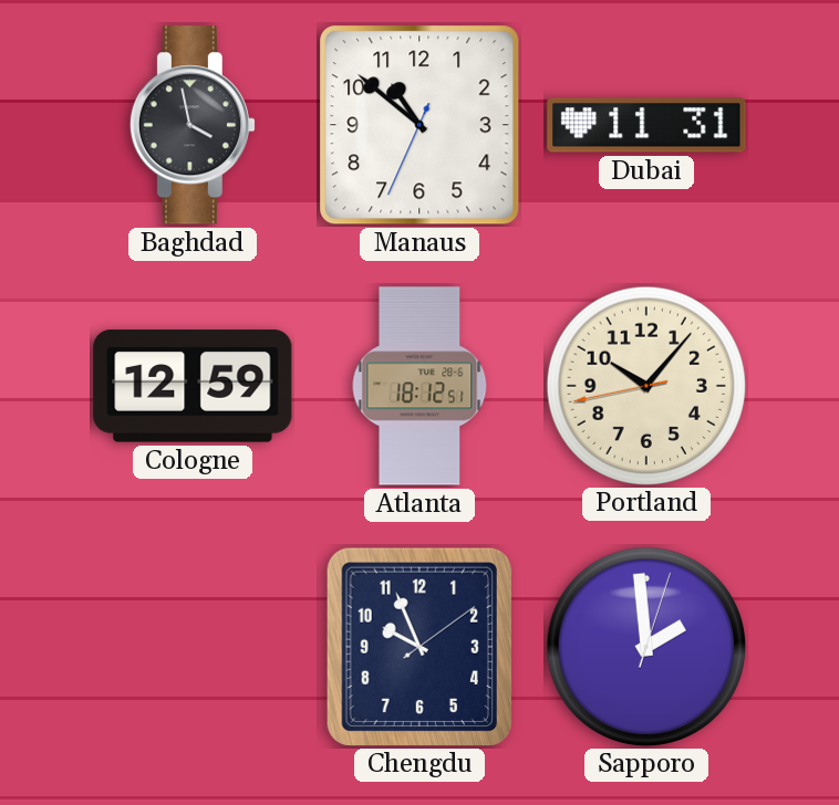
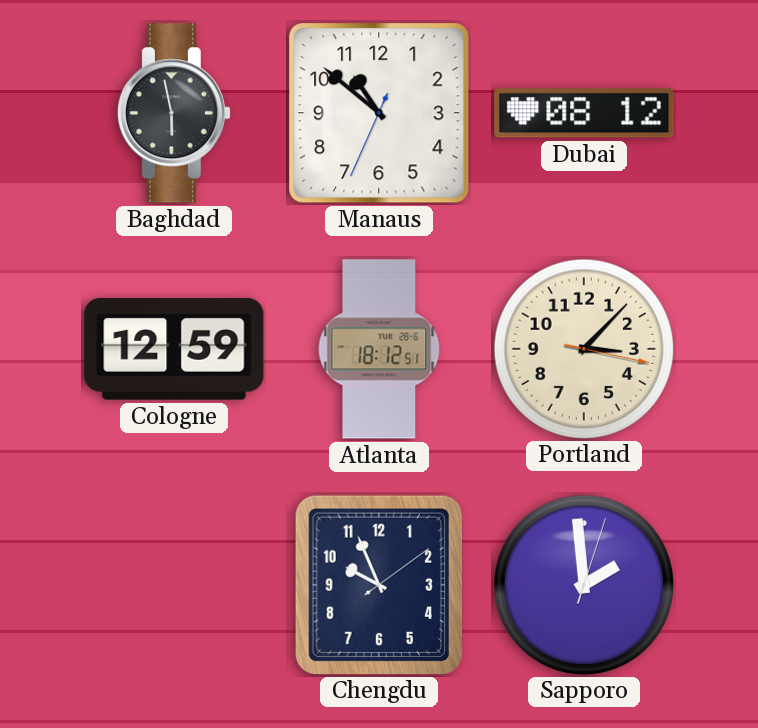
Baghdad: 3:58 -> 5:58
Dubai: 11:31 -> 08:12
Portland: 10:06 -> 3:07
